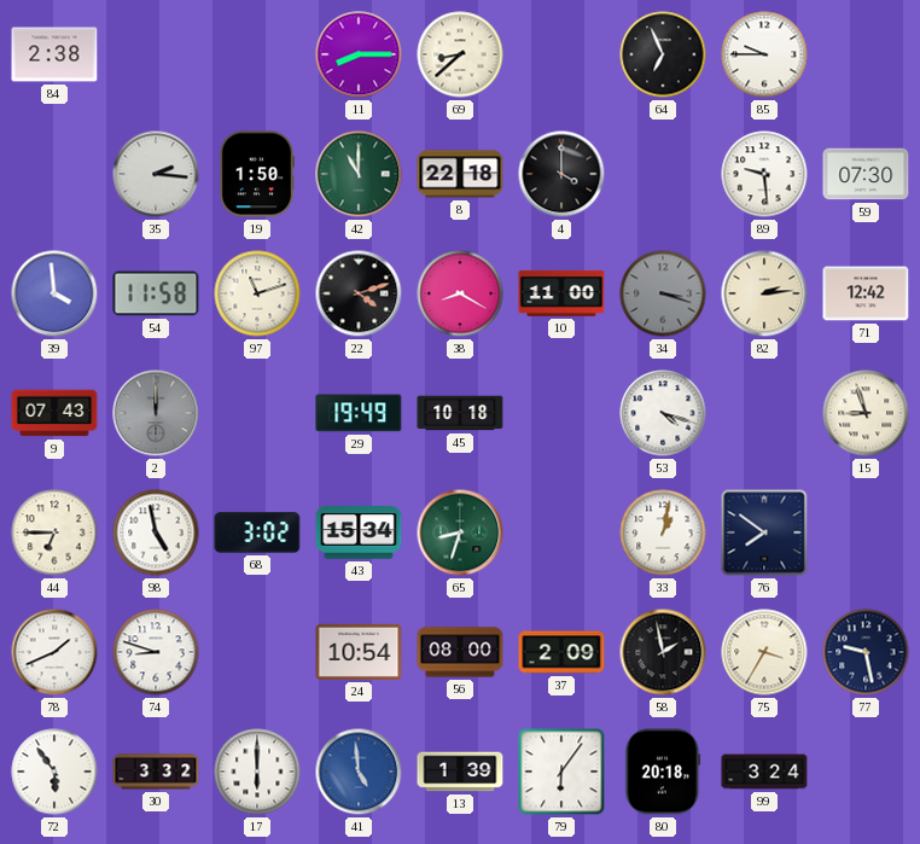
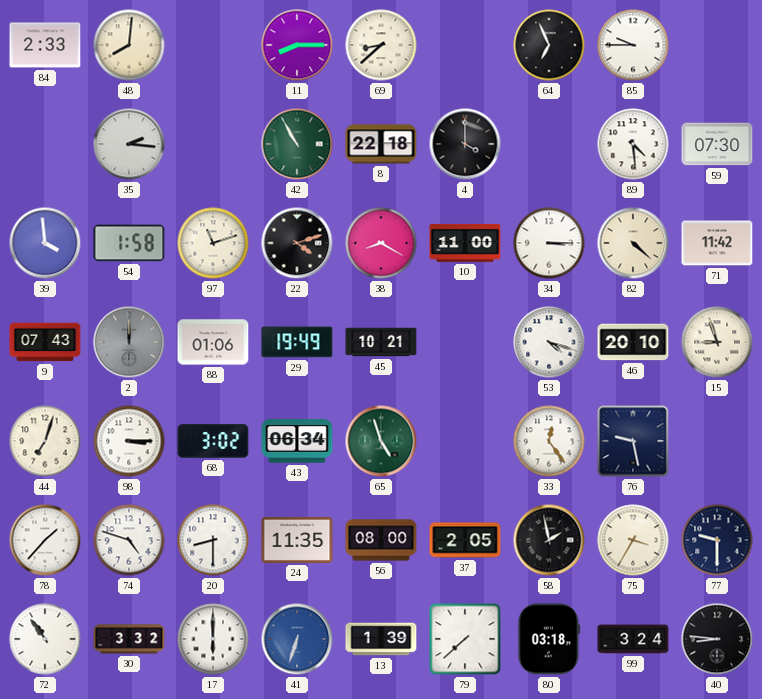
84: 2:38 -> 2:33
48: none -> 8:01
19: 1:50 -> none
42: 11:00 -> 10:55
89: 9:29 -> 4:29
54: 11:58 -> 1:58
34: 3:18 -> 3:15
34 dial: grey -> white
82: 2:14 -> 4:22
71: 12:42 -> 11:42
88: none -> 01:06
45: 10:18 -> 10:21
46: none -> 20:10
44: 6:45 -> 7:03
98: 4:58 -> 3:15
43: 15:34 -> 06:34
65: 8:33 -> 4:57
33: 1:02 -> 12:24
76: 7:51 -> 9:28
78: 1:41 -> 1:37
74: 8:48 -> 4:48
20: none -> 8:30
24: 10:54 -> 11:35
37: 2:09 -> 2:05
77: 9:28 -> 9:30
72: 5:54 -> 10:54
41: 4:59 -> 6:33
79: 6:06 -> 7:38
80: 20:18 -> 03:18
40: none -> 8:46
